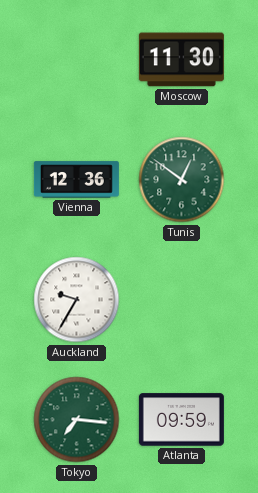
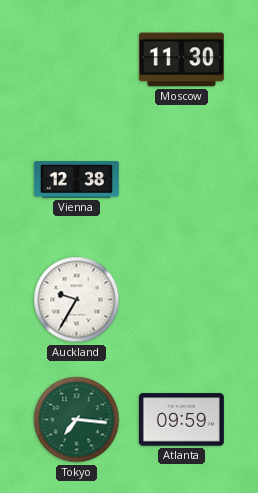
Vienna: 12:36 -> 12:38
Tunis: 12:51 -> none
